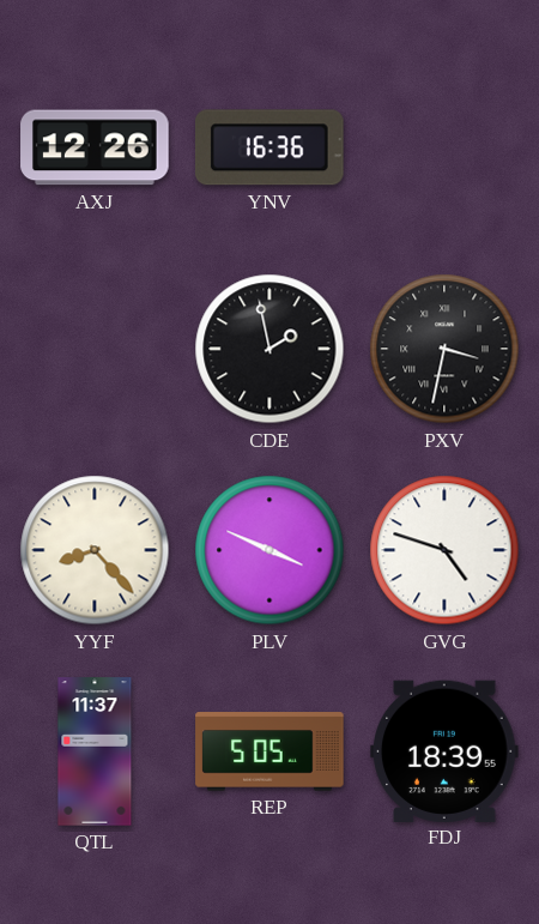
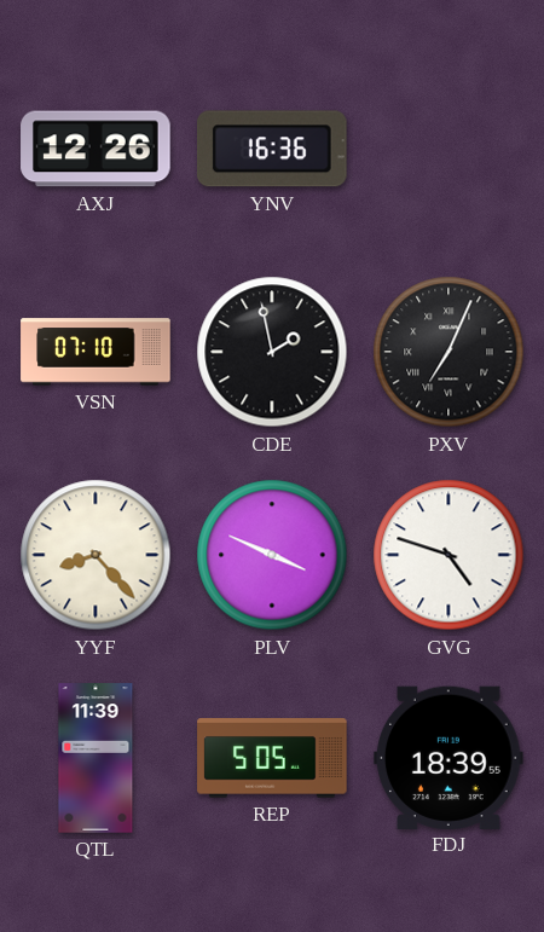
VSN: none -> 07:10
PXV: 3:32 -> 7:04
QTL: 11:37 -> 11:39
